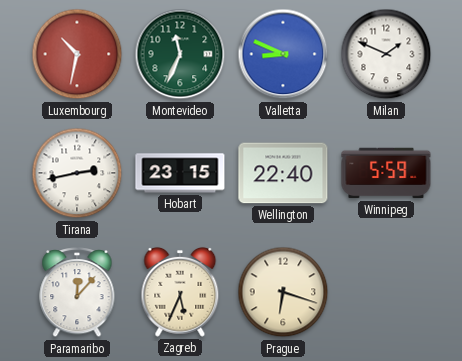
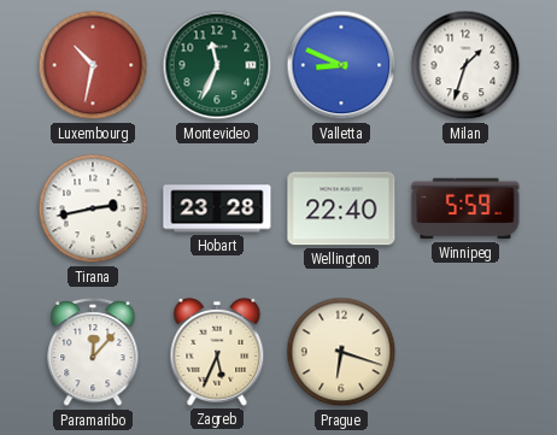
Milan: 1:49 -> 1:33
Hobart: 23:15 -> 23:28
